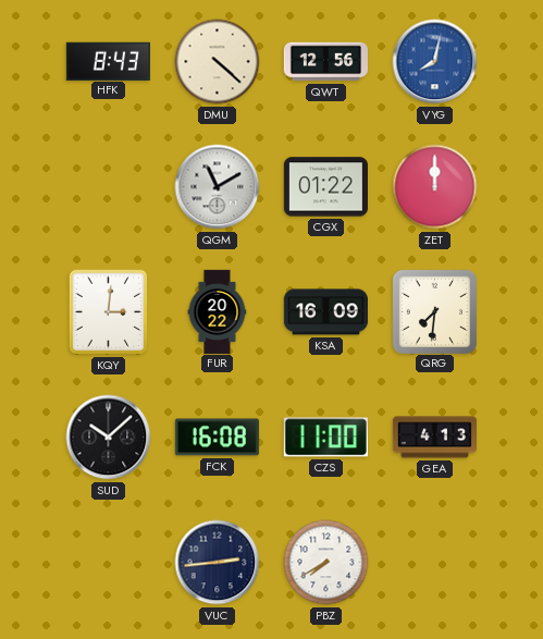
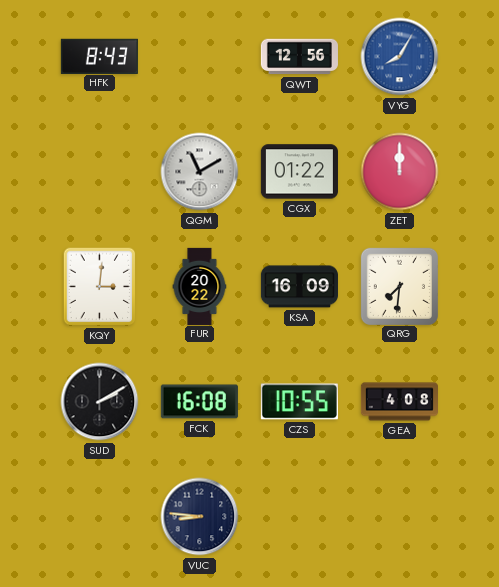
DMU: 4:22 -> none
VYG: 8:02 -> 8:05
SUD: 10:08 -> 2:10
CZS: 11:00 -> 10:55
GEA: 4:13 -> 4:08
VUC: 2:44 -> 8:46
PBZ: 7:40 -> none
